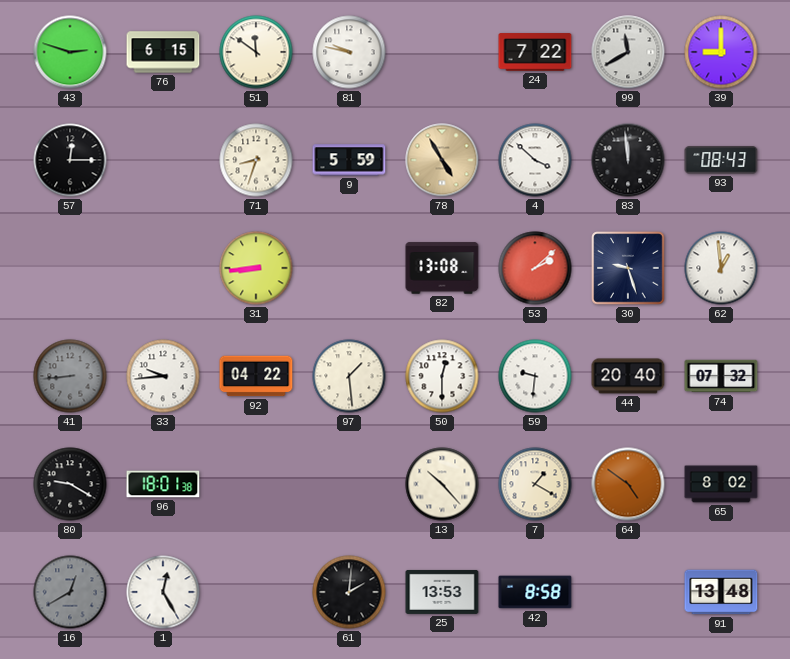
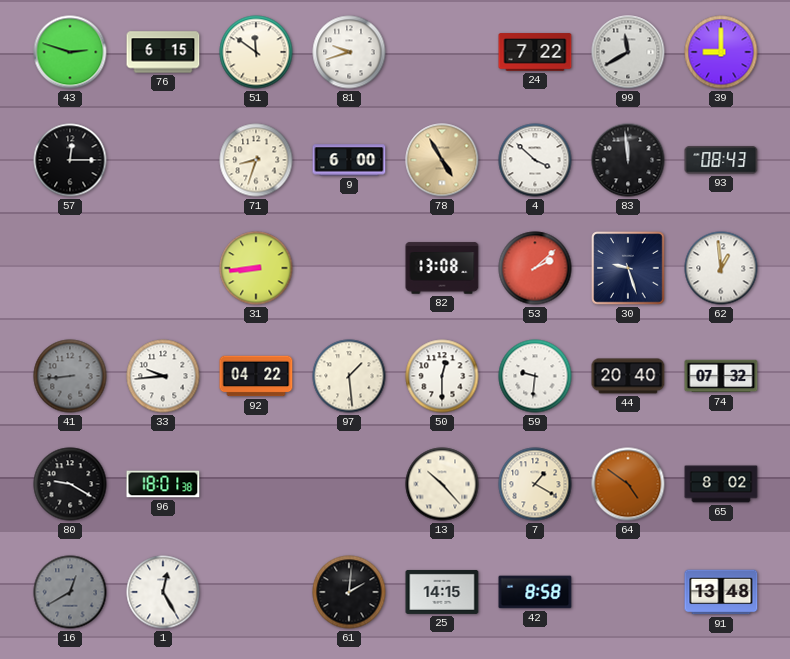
81: 9:47 -> 9:42
9: 5:59 -> 6:00
25: 13:53 -> 14:15
